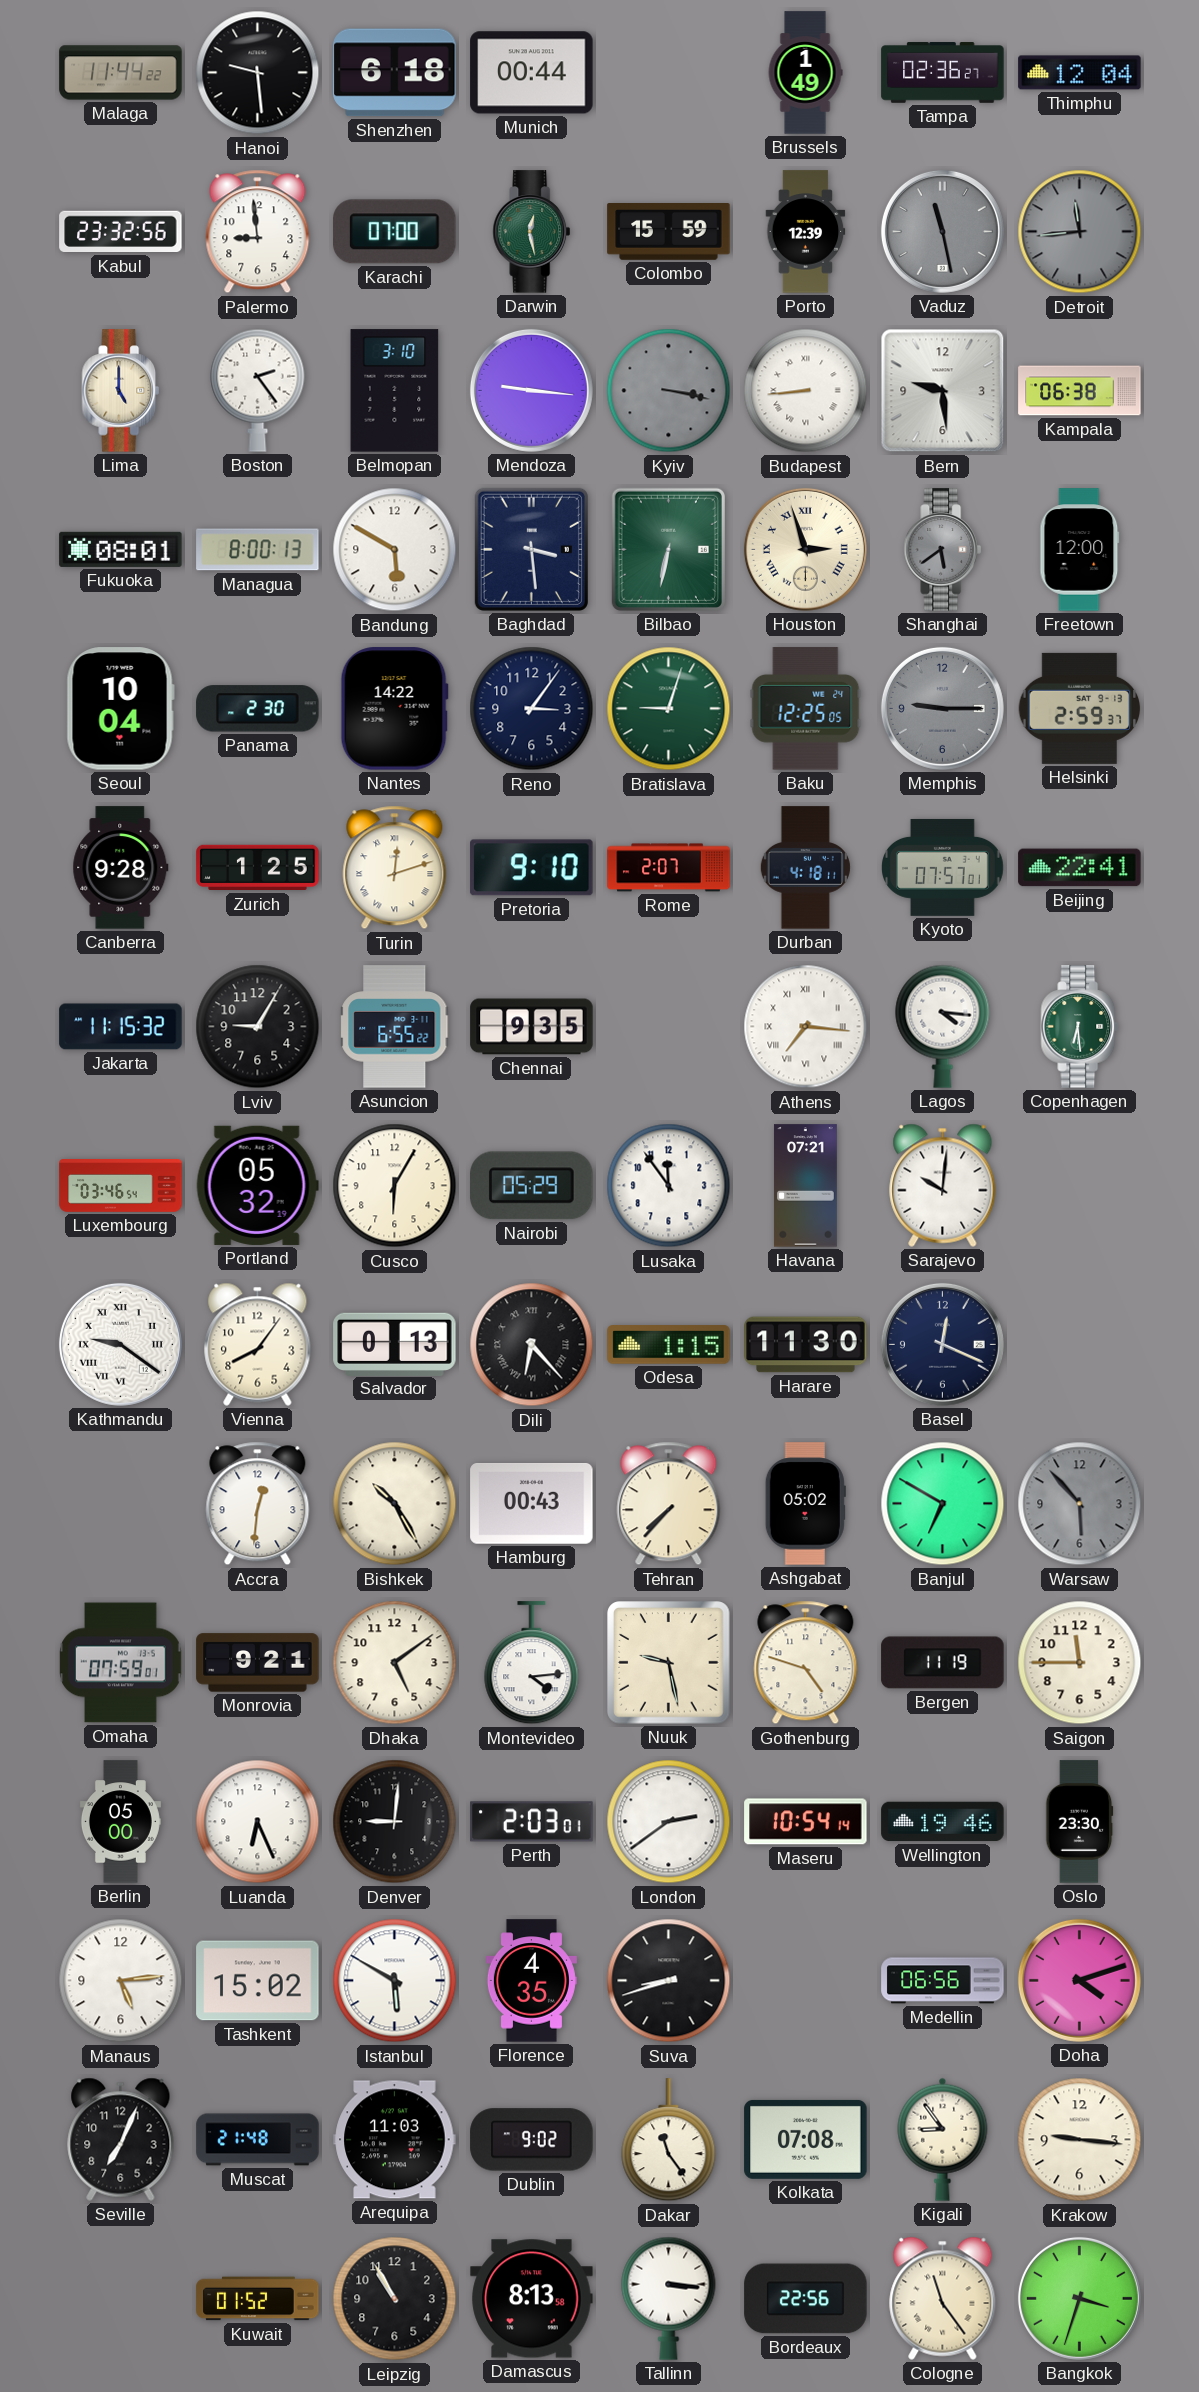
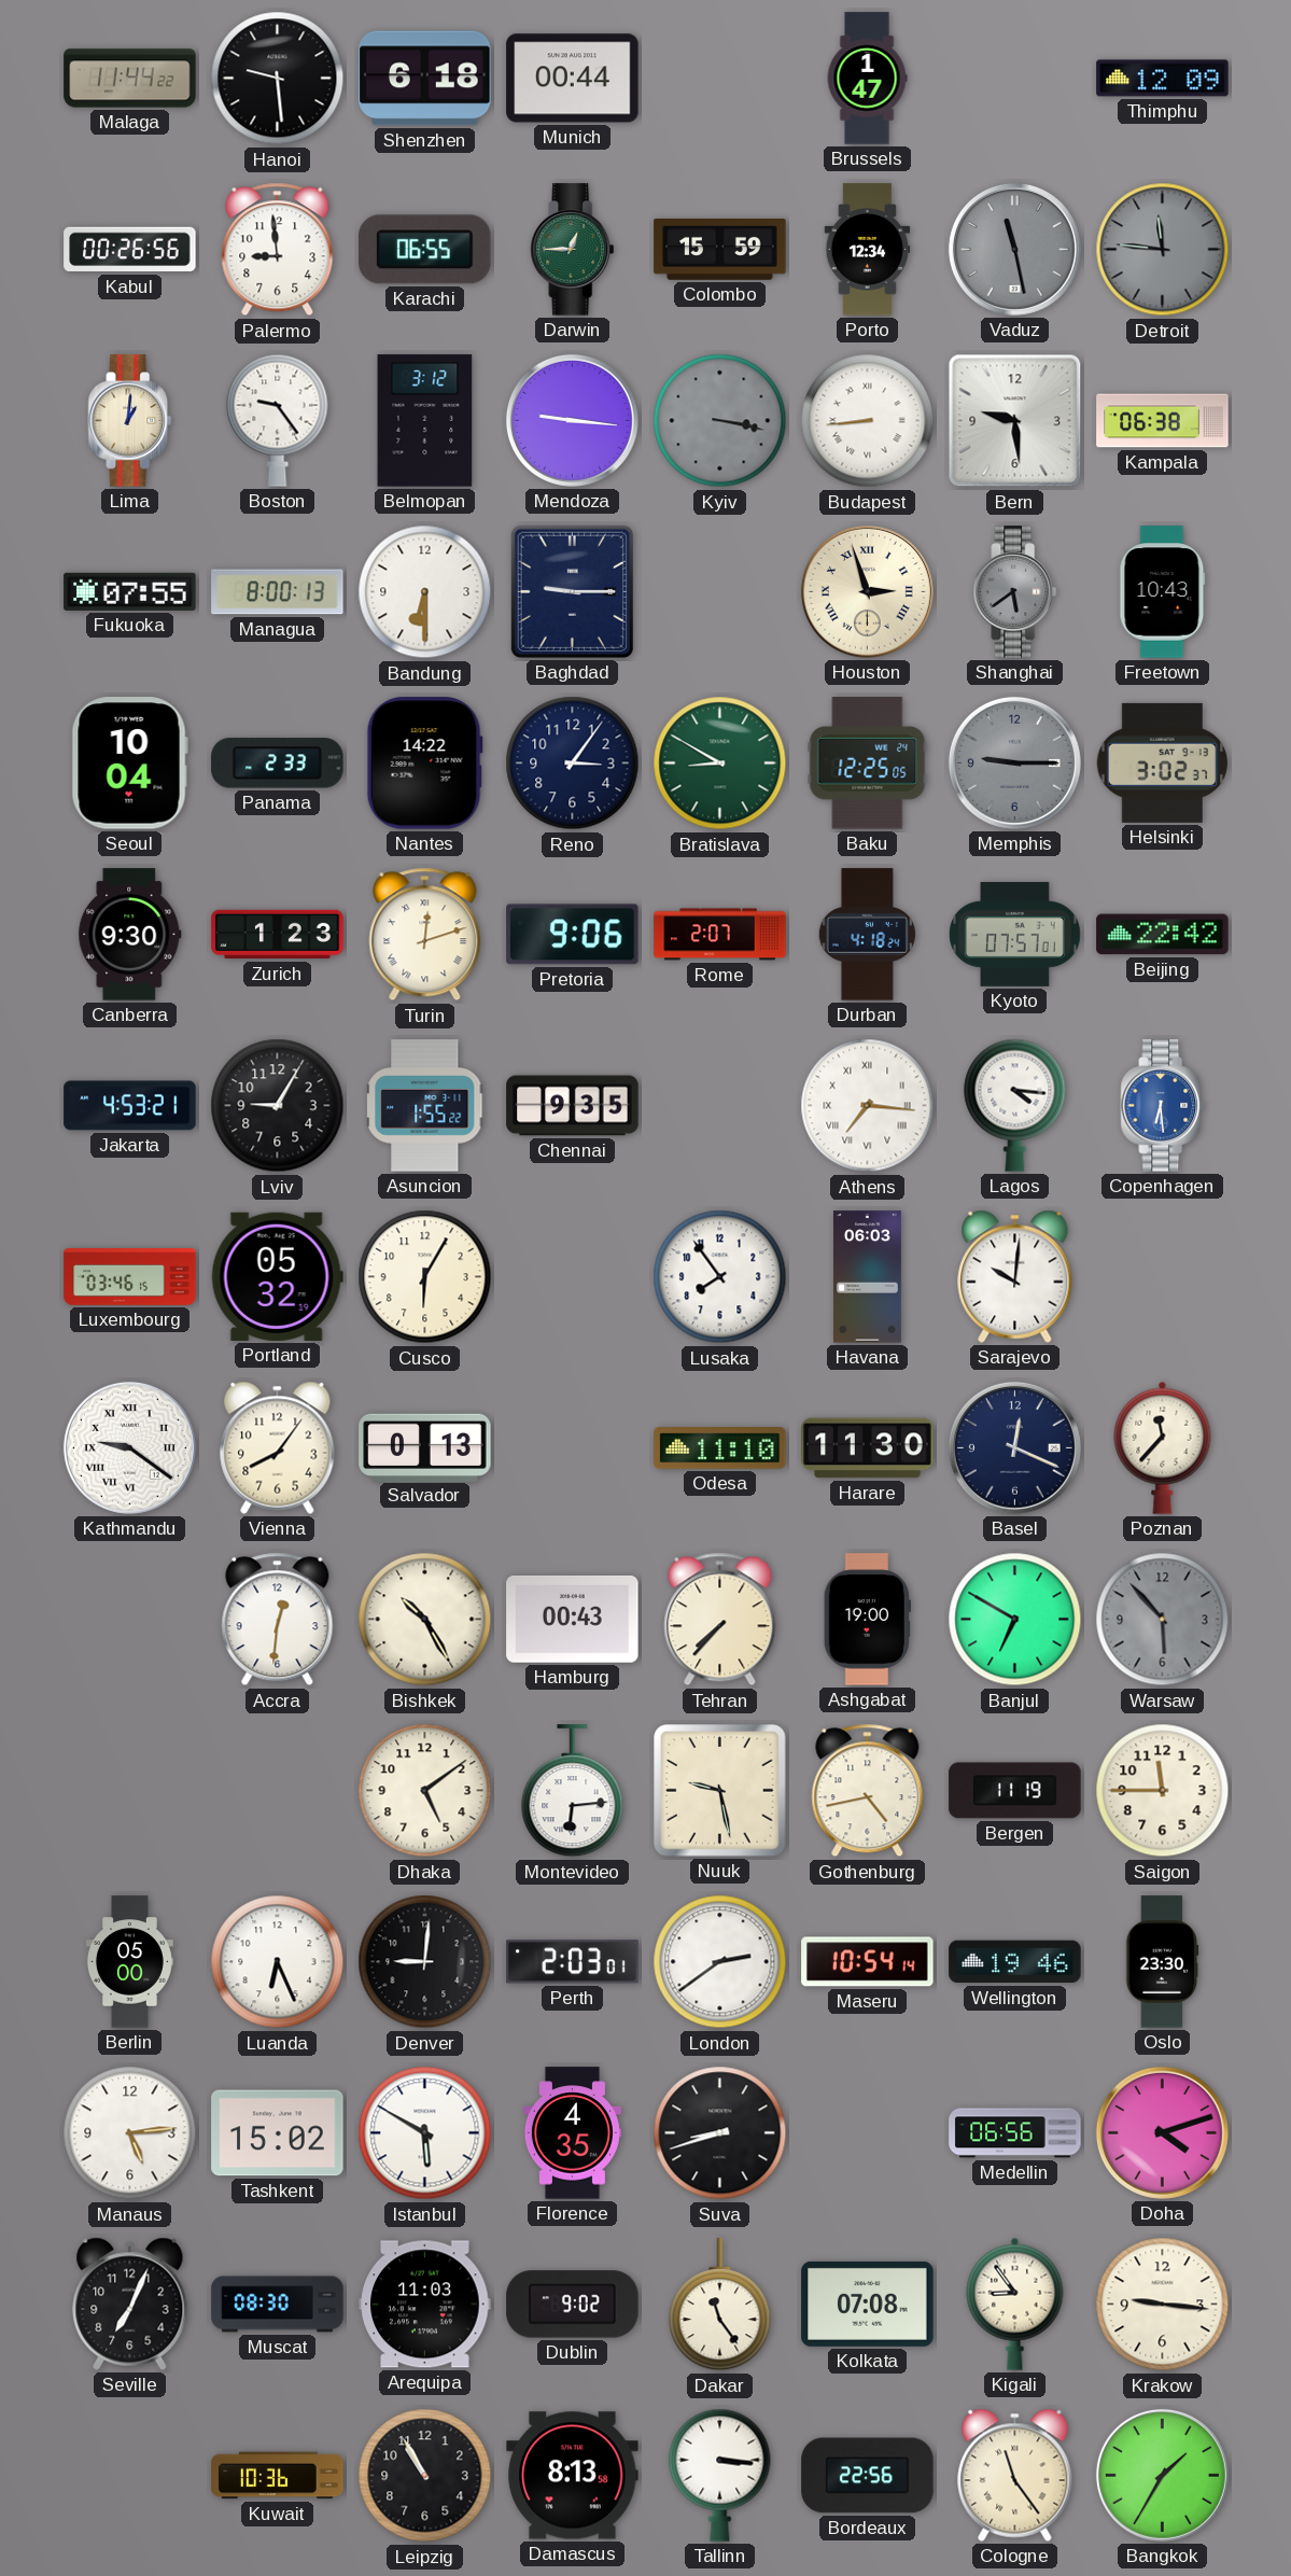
Brussels: 1:49 -> 1:47
Tampa: 02:36 -> none
Thimphu: 12:04 -> 12:09
Kabul: 23:32 -> 00:26
Karachi: 07:00 -> 06:55
Darwin: 12:28 -> 12:45
Porto: 12:39 -> 12:34
Detroit: 11:44 -> 11:46
Lima: 5:00 -> 1:01
Boston: 2:24 -> 9:24
Belmopan: 3:10 -> 3:12
Fukuoka: 08:01 -> 07:55
Bandung: 5:50 -> 6:30
Baghdad: 3:29 -> 9:15
Bilbao: 6:32 -> none
Freetown: 12:00 -> 10:43
Panama: 2:30 -> 2:33
Bratislava: 9:03 -> 8:50
Helsinki: 2:59 -> 3:02
Canberra: 9:28 -> 9:30
Zurich: 1:25 -> 1:23
Pretoria: 9:10 -> 9:06
Durban: 4:18:11 -> 4:18:24
Beijing: 22:41 -> 22:42
Jakarta: 11:15 -> 4:53
Asuncion: 6:55 -> 1:55
Copenhagen dial: green -> blue
Luxembourg: 03:46:54 -> 03:46:15
Nairobi: 05:29 -> none
Lusaka: 11:54 -> 7:54
Havana: 07:21 -> 06:03
Dili: 6:23 -> none
Odesa: 1:15 -> 11:10
Poznan: none -> 11:37
Ashgabat: 05:02 -> 19:00
Omaha: 07:59 -> none
Monrovia: 9:21 -> none
Montevideo: 4:14 -> 6:14
Gothenburg: 4:48 -> 4:43
Muscat: 21:48 -> 08:30
Kuwait: 01:52 -> 10:36
Bangkok: 3:33 -> 1:35
